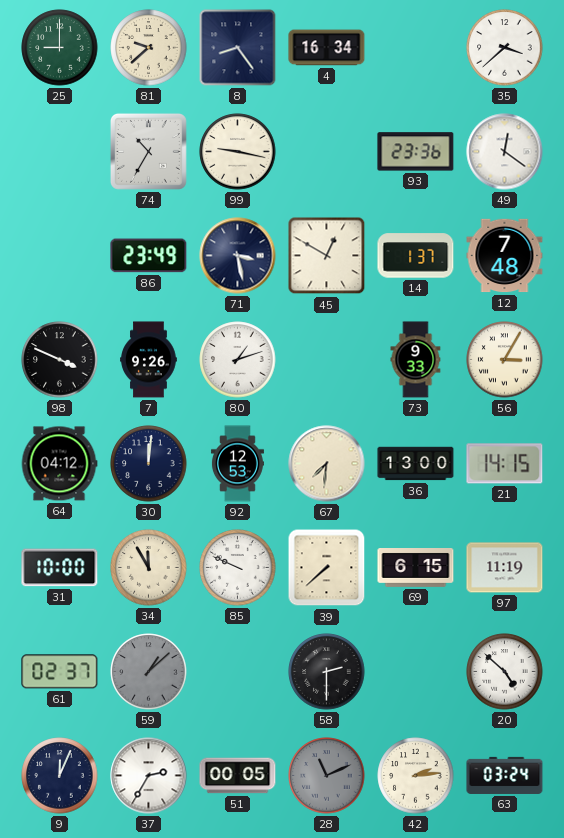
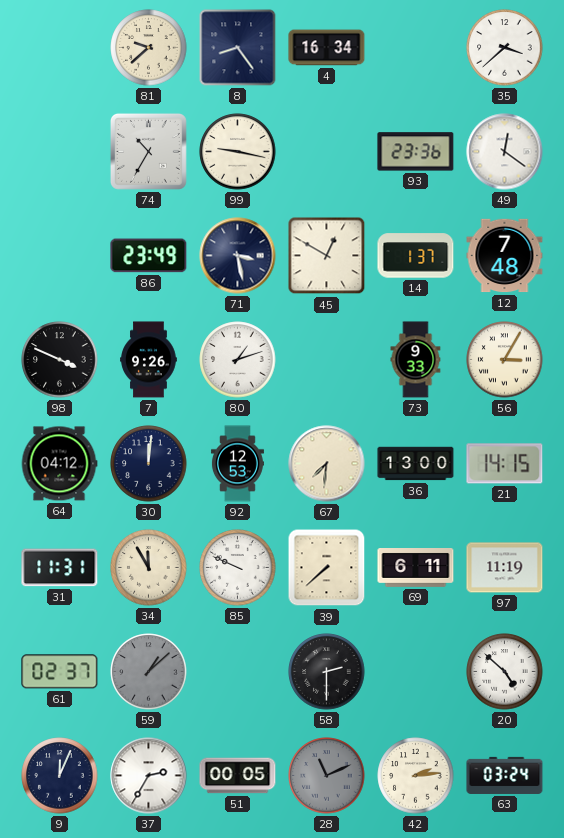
25: 9:00 -> none
31: 10:00 -> 11:31
69: 6:15 -> 6:11
